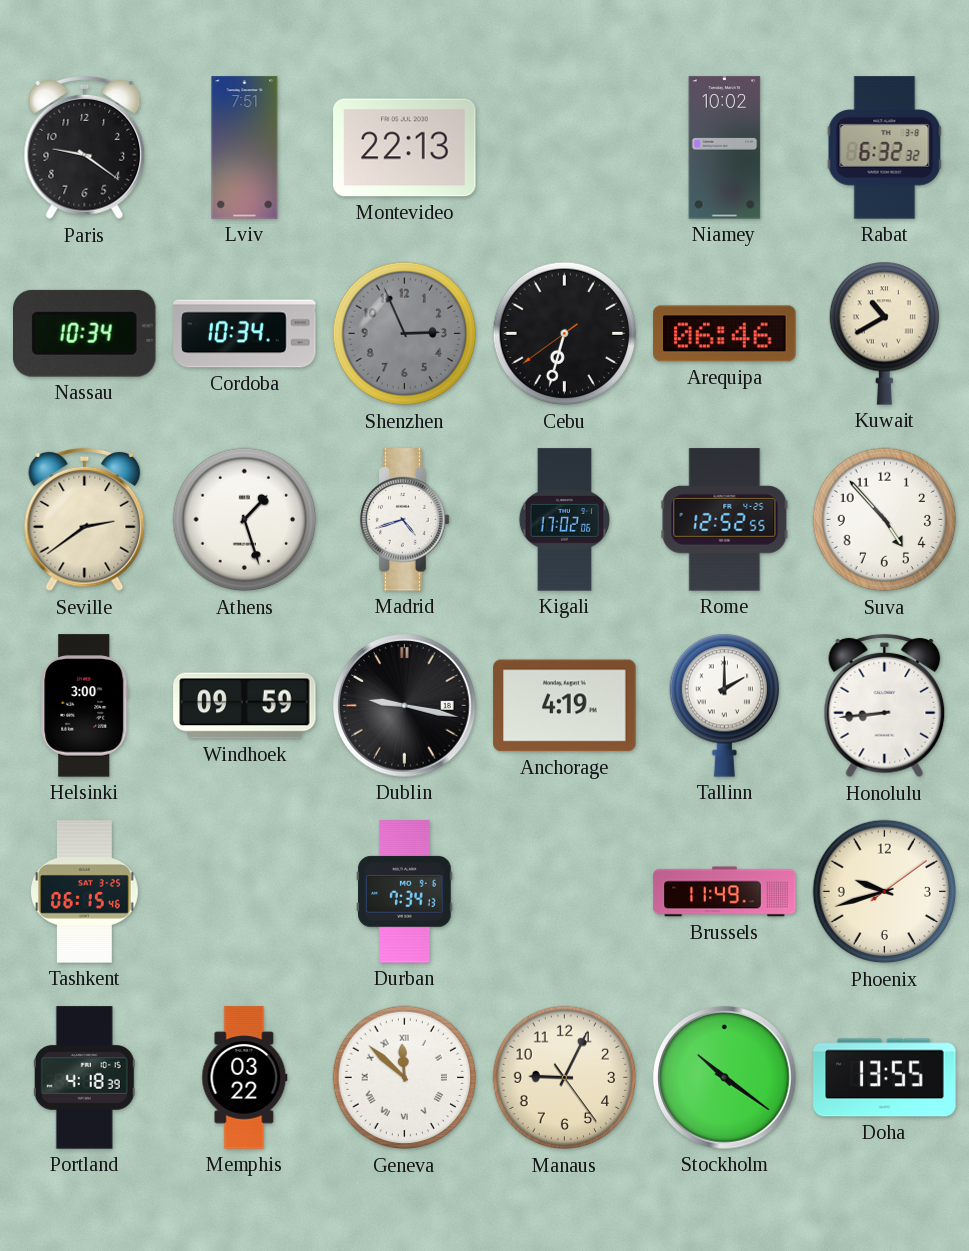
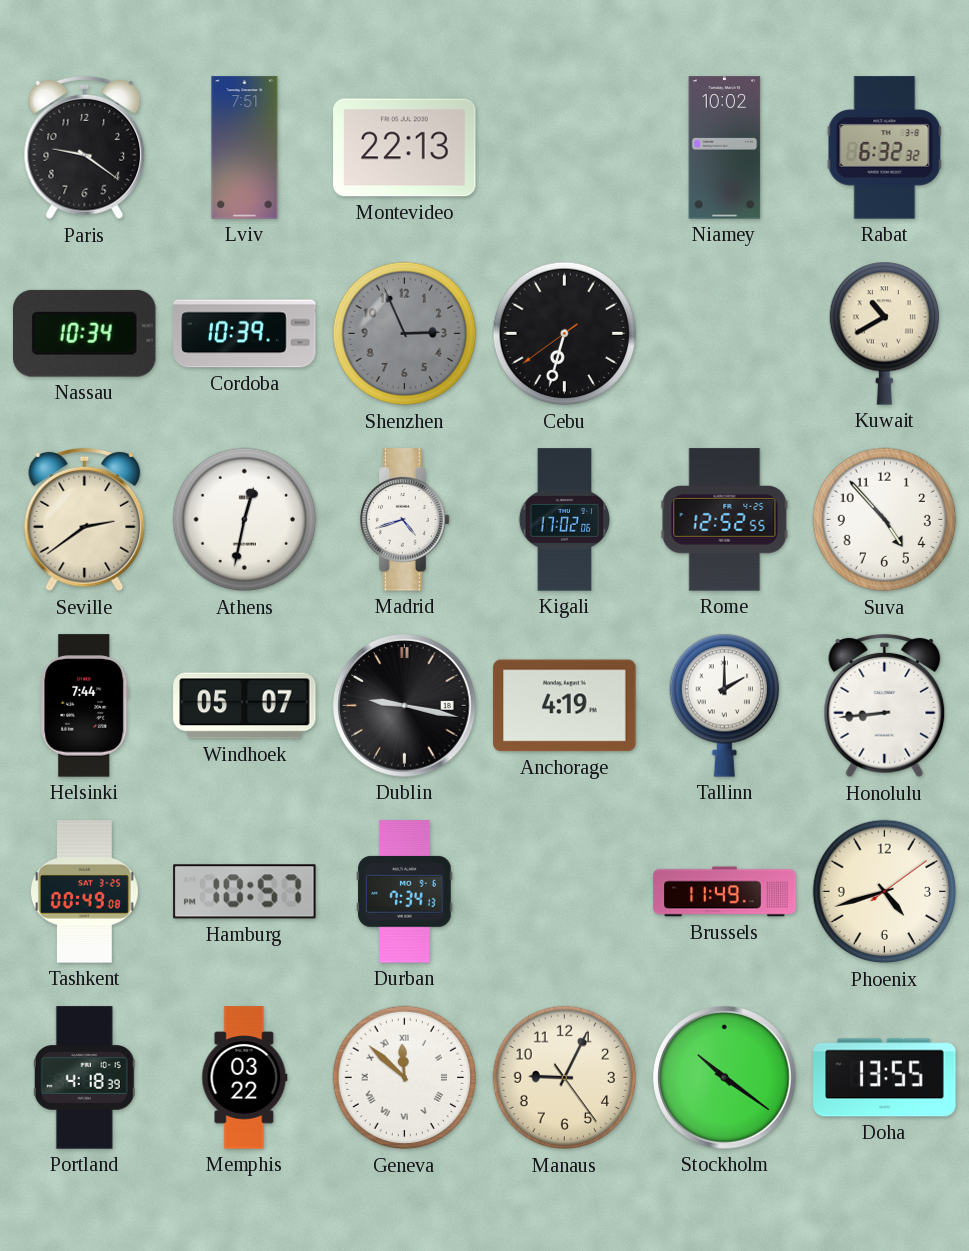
Cordoba: 10:34 -> 10:39
Arequipa: 06:46 -> none
Athens: 1:27 -> 12:32
Helsinki: 3:00 -> 7:44
Windhoek: 09:59 -> 05:07
Tashkent: 06:15 -> 00:49
Hamburg: none -> 10:57
Phoenix: 9:42 -> 4:42
